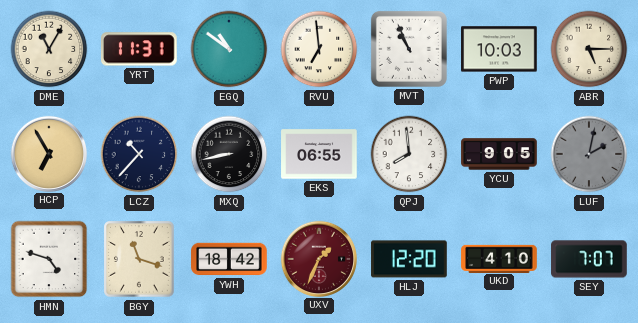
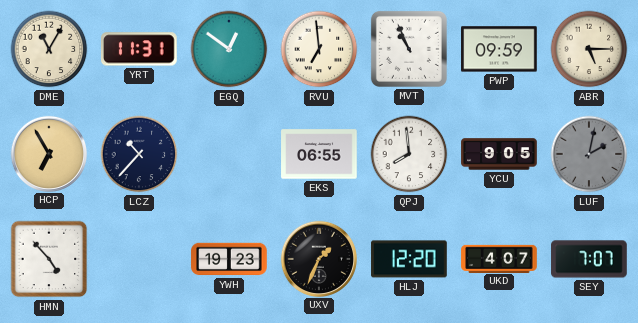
EGQ: 10:51 -> 12:51
PWP: 10:03 -> 09:59
MXQ: 8:43 -> none
HMN: 4:48 -> 4:53
BGY: 11:18 -> none
YWH: 18:42 -> 19:23
UXV dial: burgundy -> black
UKD: 4:10 -> 4:07
